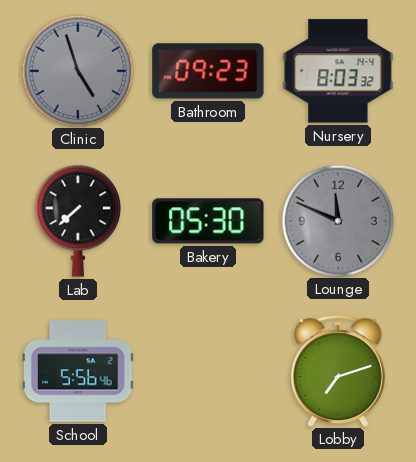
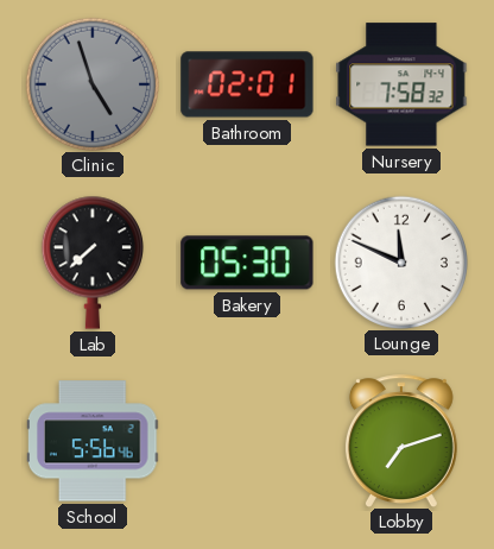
Bathroom: 09:23 -> 02:01
Nursery: 8:03 -> 7:58
Lounge dial: grey -> white
